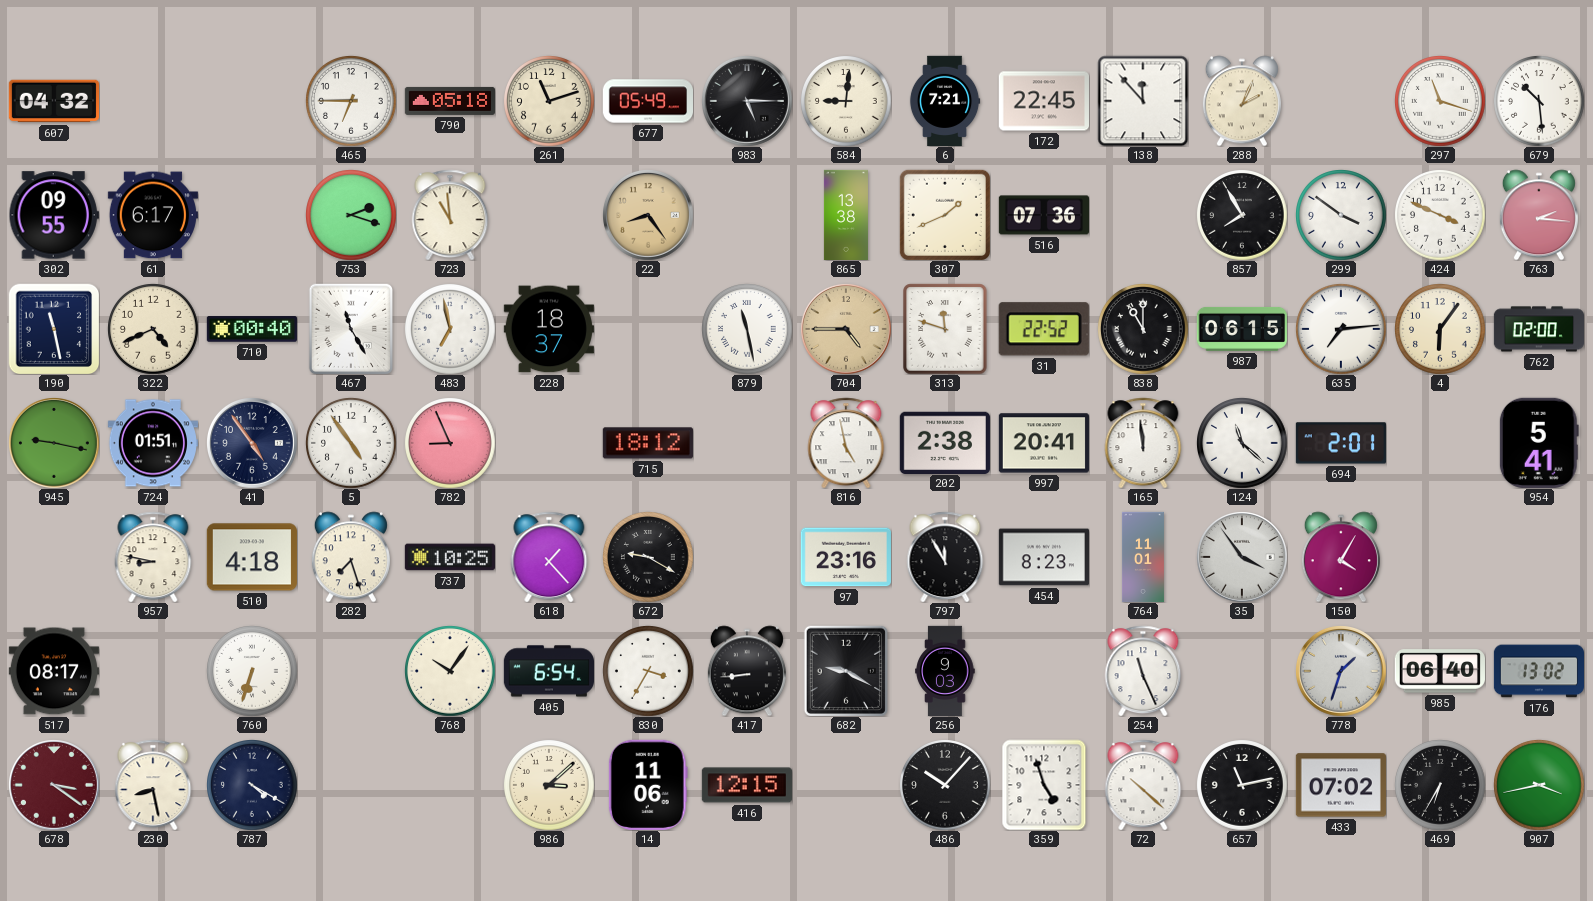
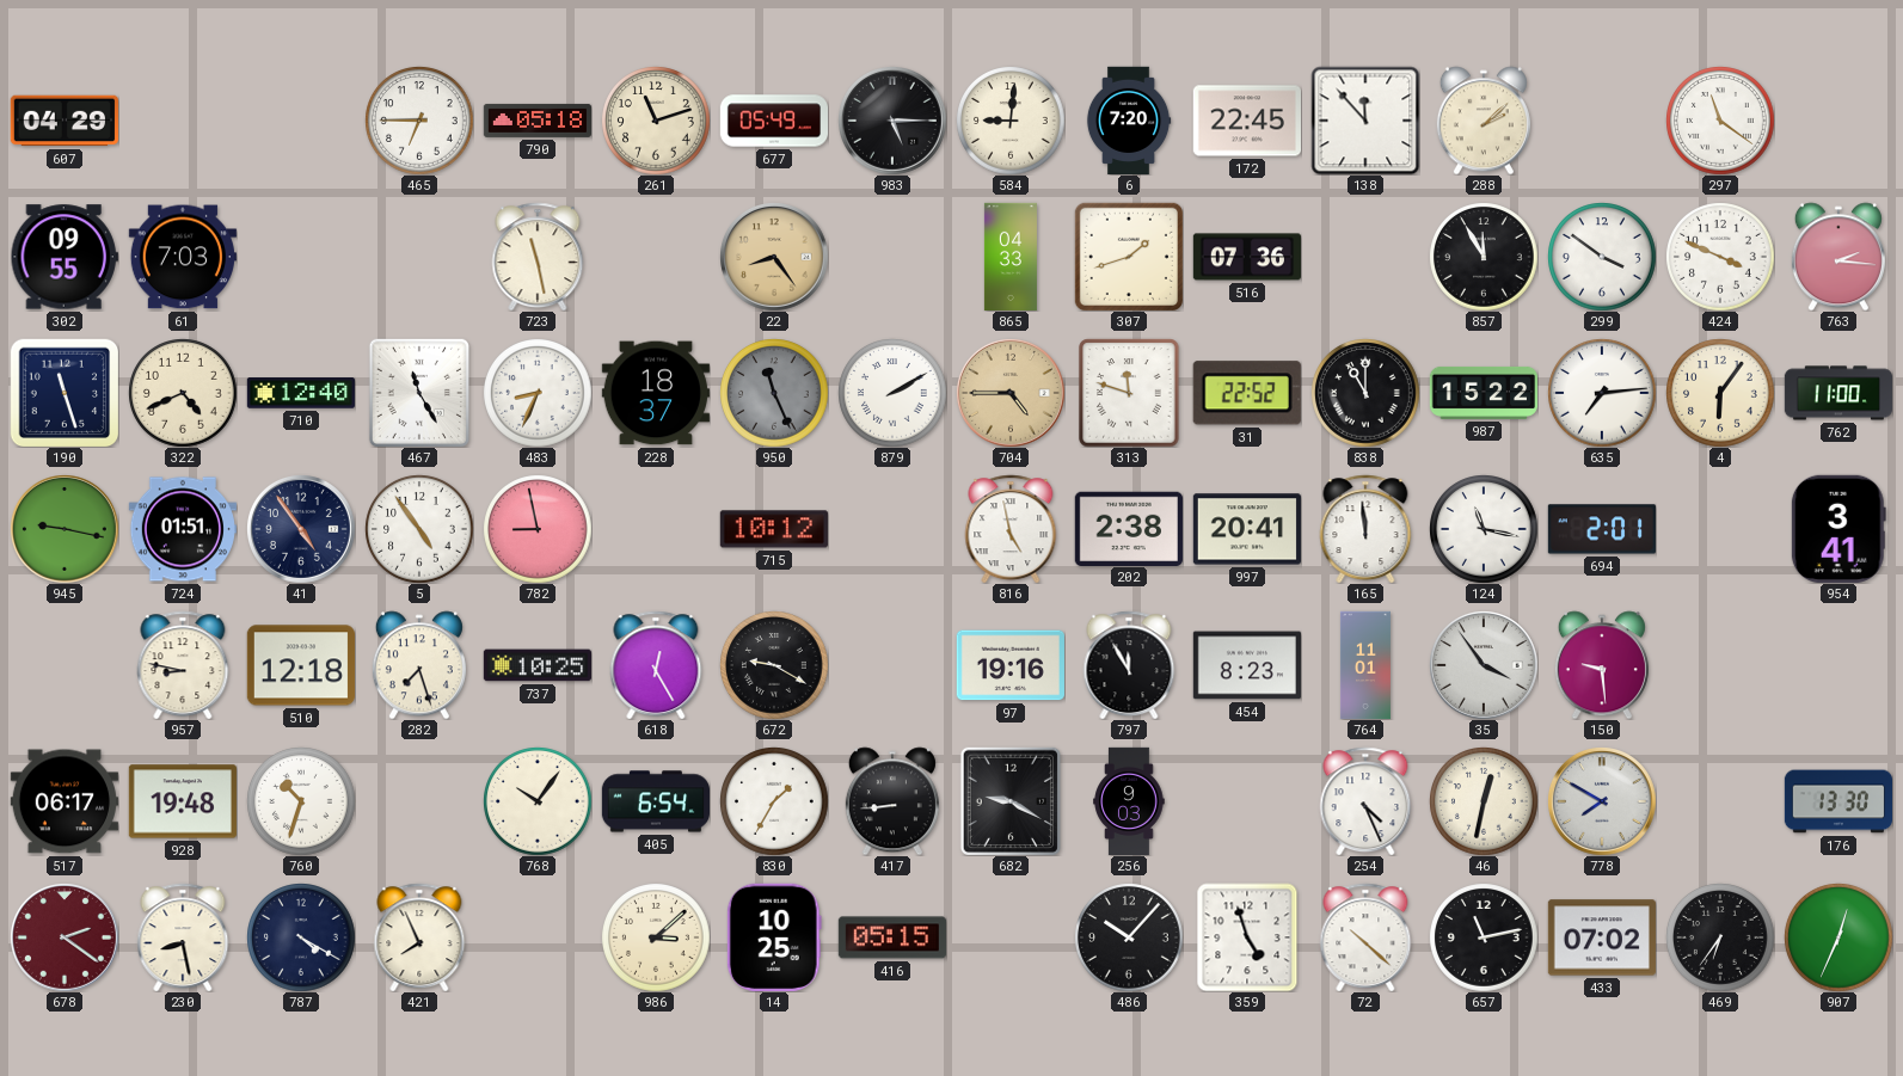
607: 04:32 -> 04:29
6: 7:21 -> 7:20
288: 2:04 -> 2:08
297: 11:18 -> 11:21
679: 10:29 -> none
61: 6:17 -> 7:03
753: 2:18 -> none
723: 10:59 -> 11:28
865: 13:38 -> 04:33
307: 1:41 -> 1:42
857: 7:55 -> 11:55
190: 11:28 -> 11:27
710: 00:40 -> 12:40
483: 6:58 -> 8:34
950: none -> 11:26
879: 11:28 -> 2:10
987: 06:15 -> 15:22
762: 02:00 -> 11:00
782: 8:56 -> 8:58
715: 18:12 -> 10:12
124: 11:22 -> 11:17
954: 5:41 -> 3:41
510: 4:18 -> 12:18
618: 1:23 -> 12:25
97: 23:16 -> 19:16
150: 4:05 -> 9:29
517: 08:17 -> 06:17
928: none -> 19:48
760: 6:33 -> 10:33
830: 3:35 -> 1:35
254: 11:26 -> 4:26
46: none -> 12:32
778: 1:33 -> 7:50
985: 06:40 -> none
176: 13:02 -> 13:30
678: 3:21 -> 2:21
421: none -> 7:56
14: 11:06 -> 10:25
416: 12:15 -> 05:15
469: 6:35 -> 6:36
907: 3:43 -> 12:34
